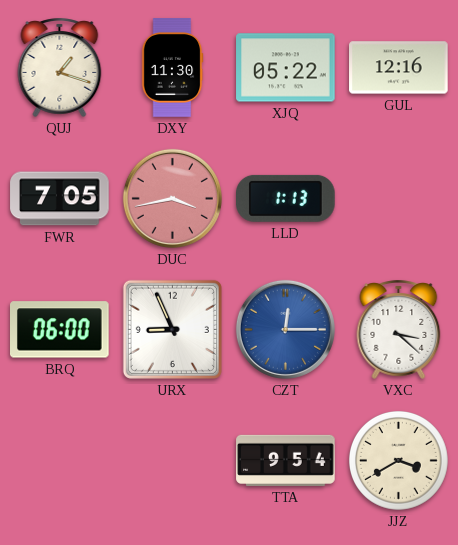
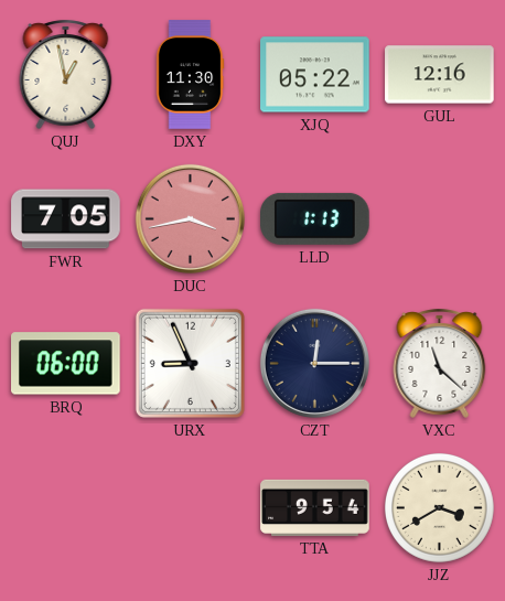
QUJ: 1:18 -> 12:58
CZT dial: blue -> navy
VXC: 3:22 -> 11:22
